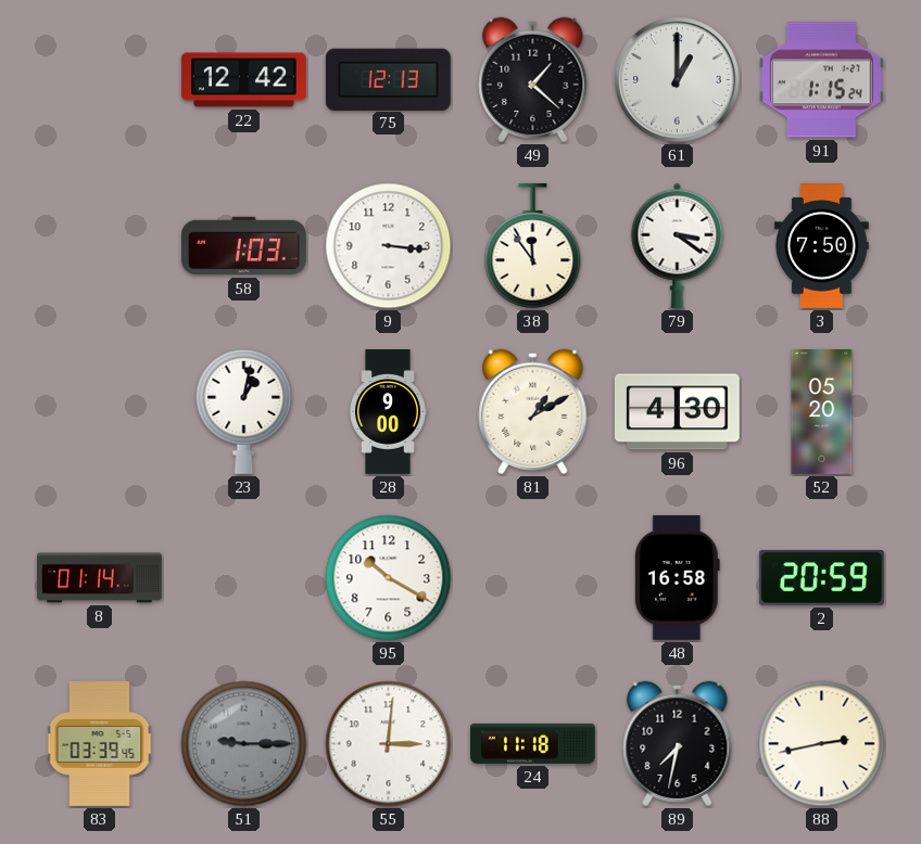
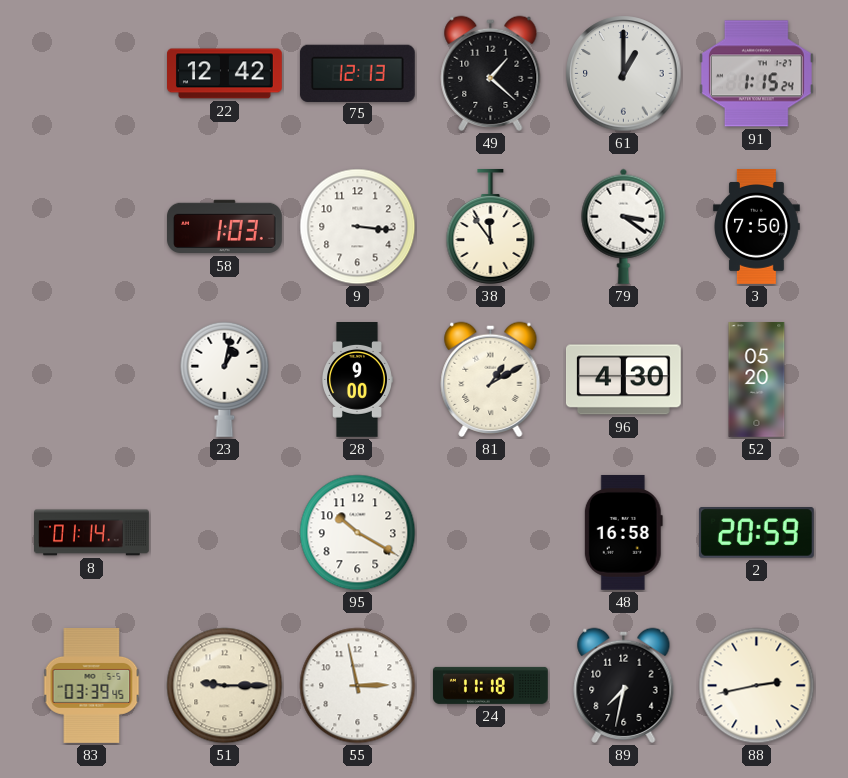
51 dial: grey -> cream
55: 3:01 -> 2:58
